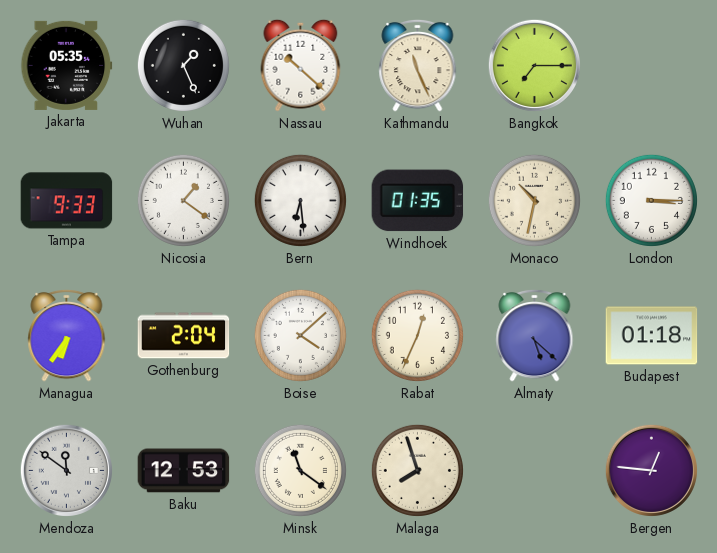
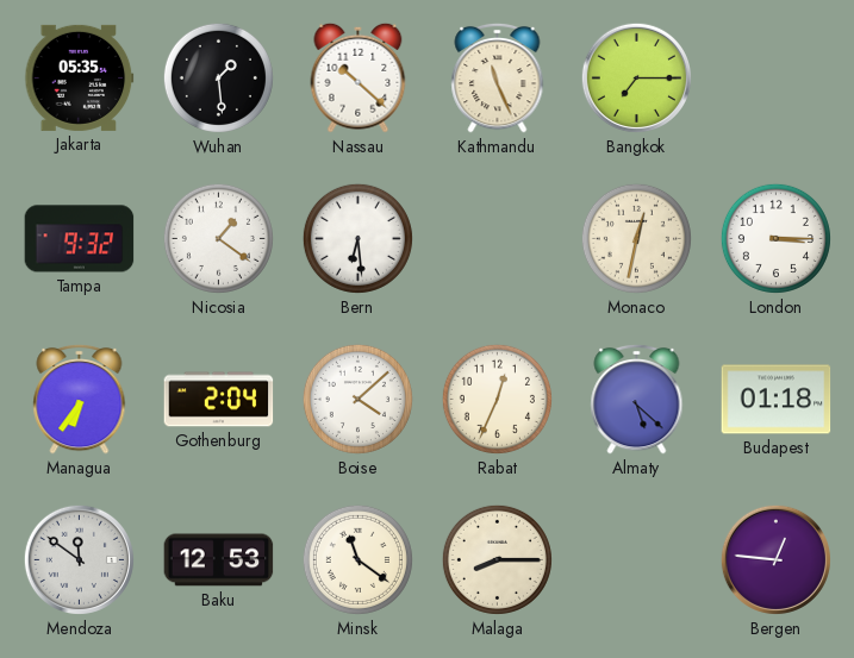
Wuhan: 1:26 -> 1:29
Tampa: 9:33 -> 9:32
Windhoek: 01:35 -> none
Monaco: 10:32 -> 12:32
Malaga: 7:57 -> 8:15
